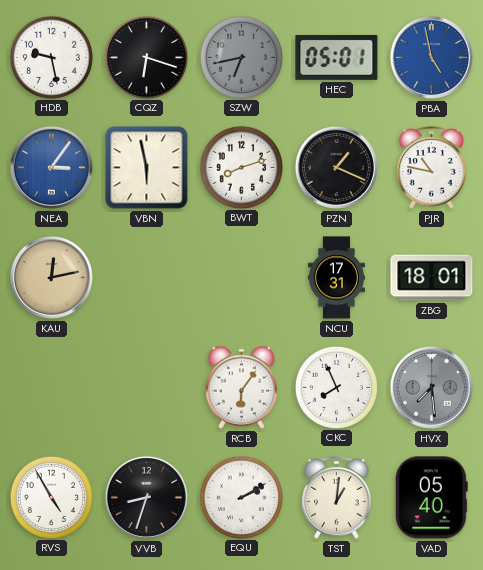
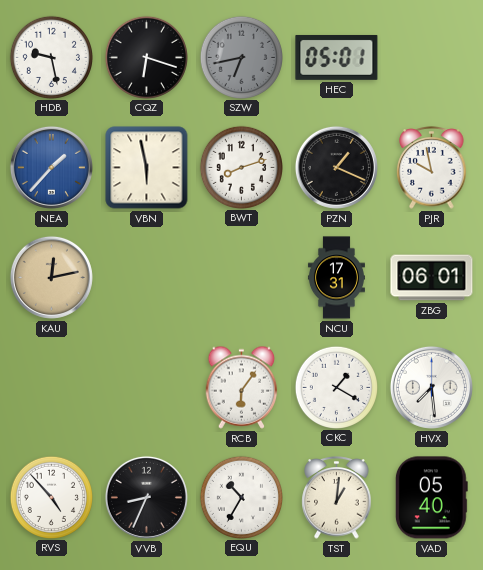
PBA: 4:58 -> none
NEA: 3:06 -> 1:37
PJR: 10:47 -> 9:58
ZBG: 18:01 -> 06:01
CKC: 7:56 -> 1:20
HVX dial: grey -> white
RVS: 4:55 -> 4:53
VVB: 8:33 -> 8:34
EQU: 2:10 -> 10:35
